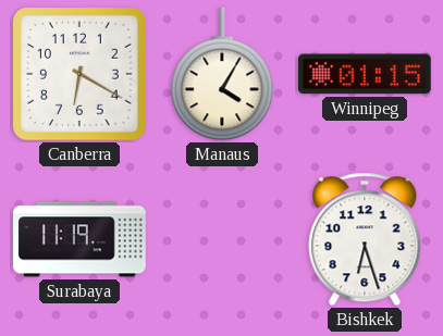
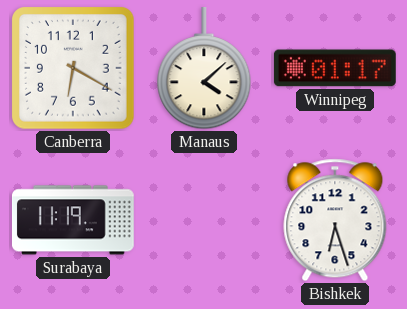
Manaus: 4:05 -> 4:08
Winnipeg: 01:15 -> 01:17
